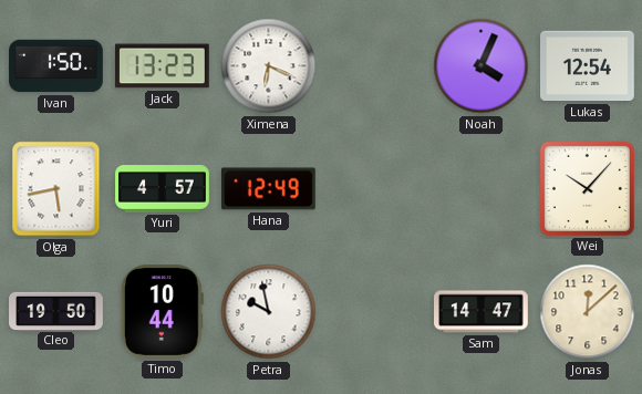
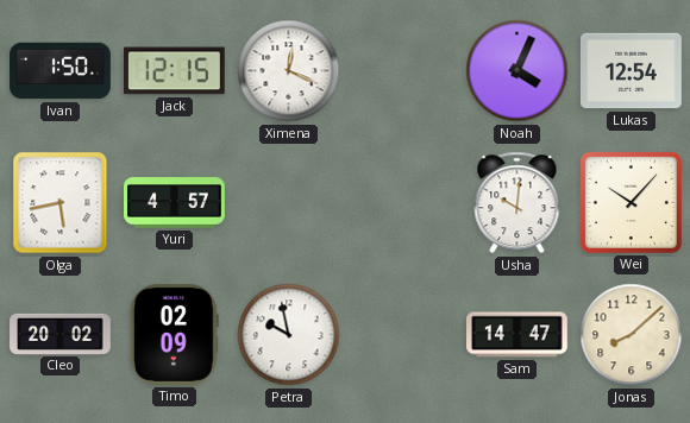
Jack: 13:23 -> 12:15
Ximena: 6:19 -> 12:19
Hana: 12:49 -> none
Usha: none -> 10:01
Cleo: 19:50 -> 20:02
Timo: 10:44 -> 02:09
Jonas: 12:08 -> 8:08
